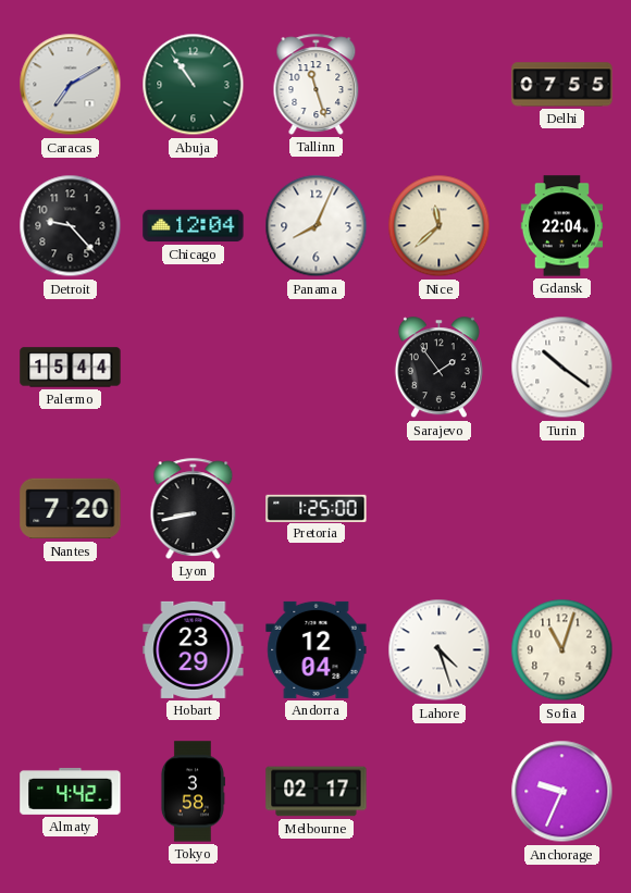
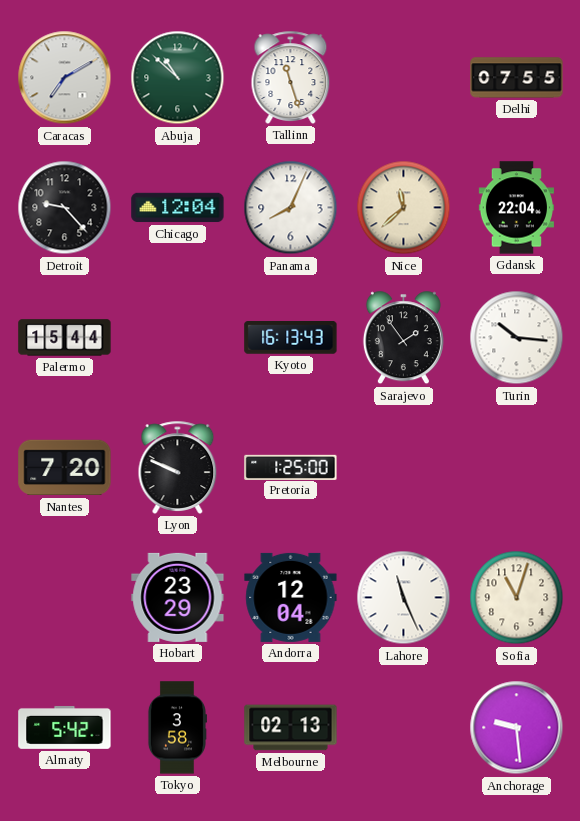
Abuja: 10:54 -> 10:52
Kyoto: none -> 16:13
Turin: 10:21 -> 10:16
Lyon: 8:43 -> 9:49
Lahore: 4:27 -> 11:26
Almaty: 4:42 -> 5:42
Melbourne: 02:17 -> 02:13
Anchorage: 9:34 -> 9:29
